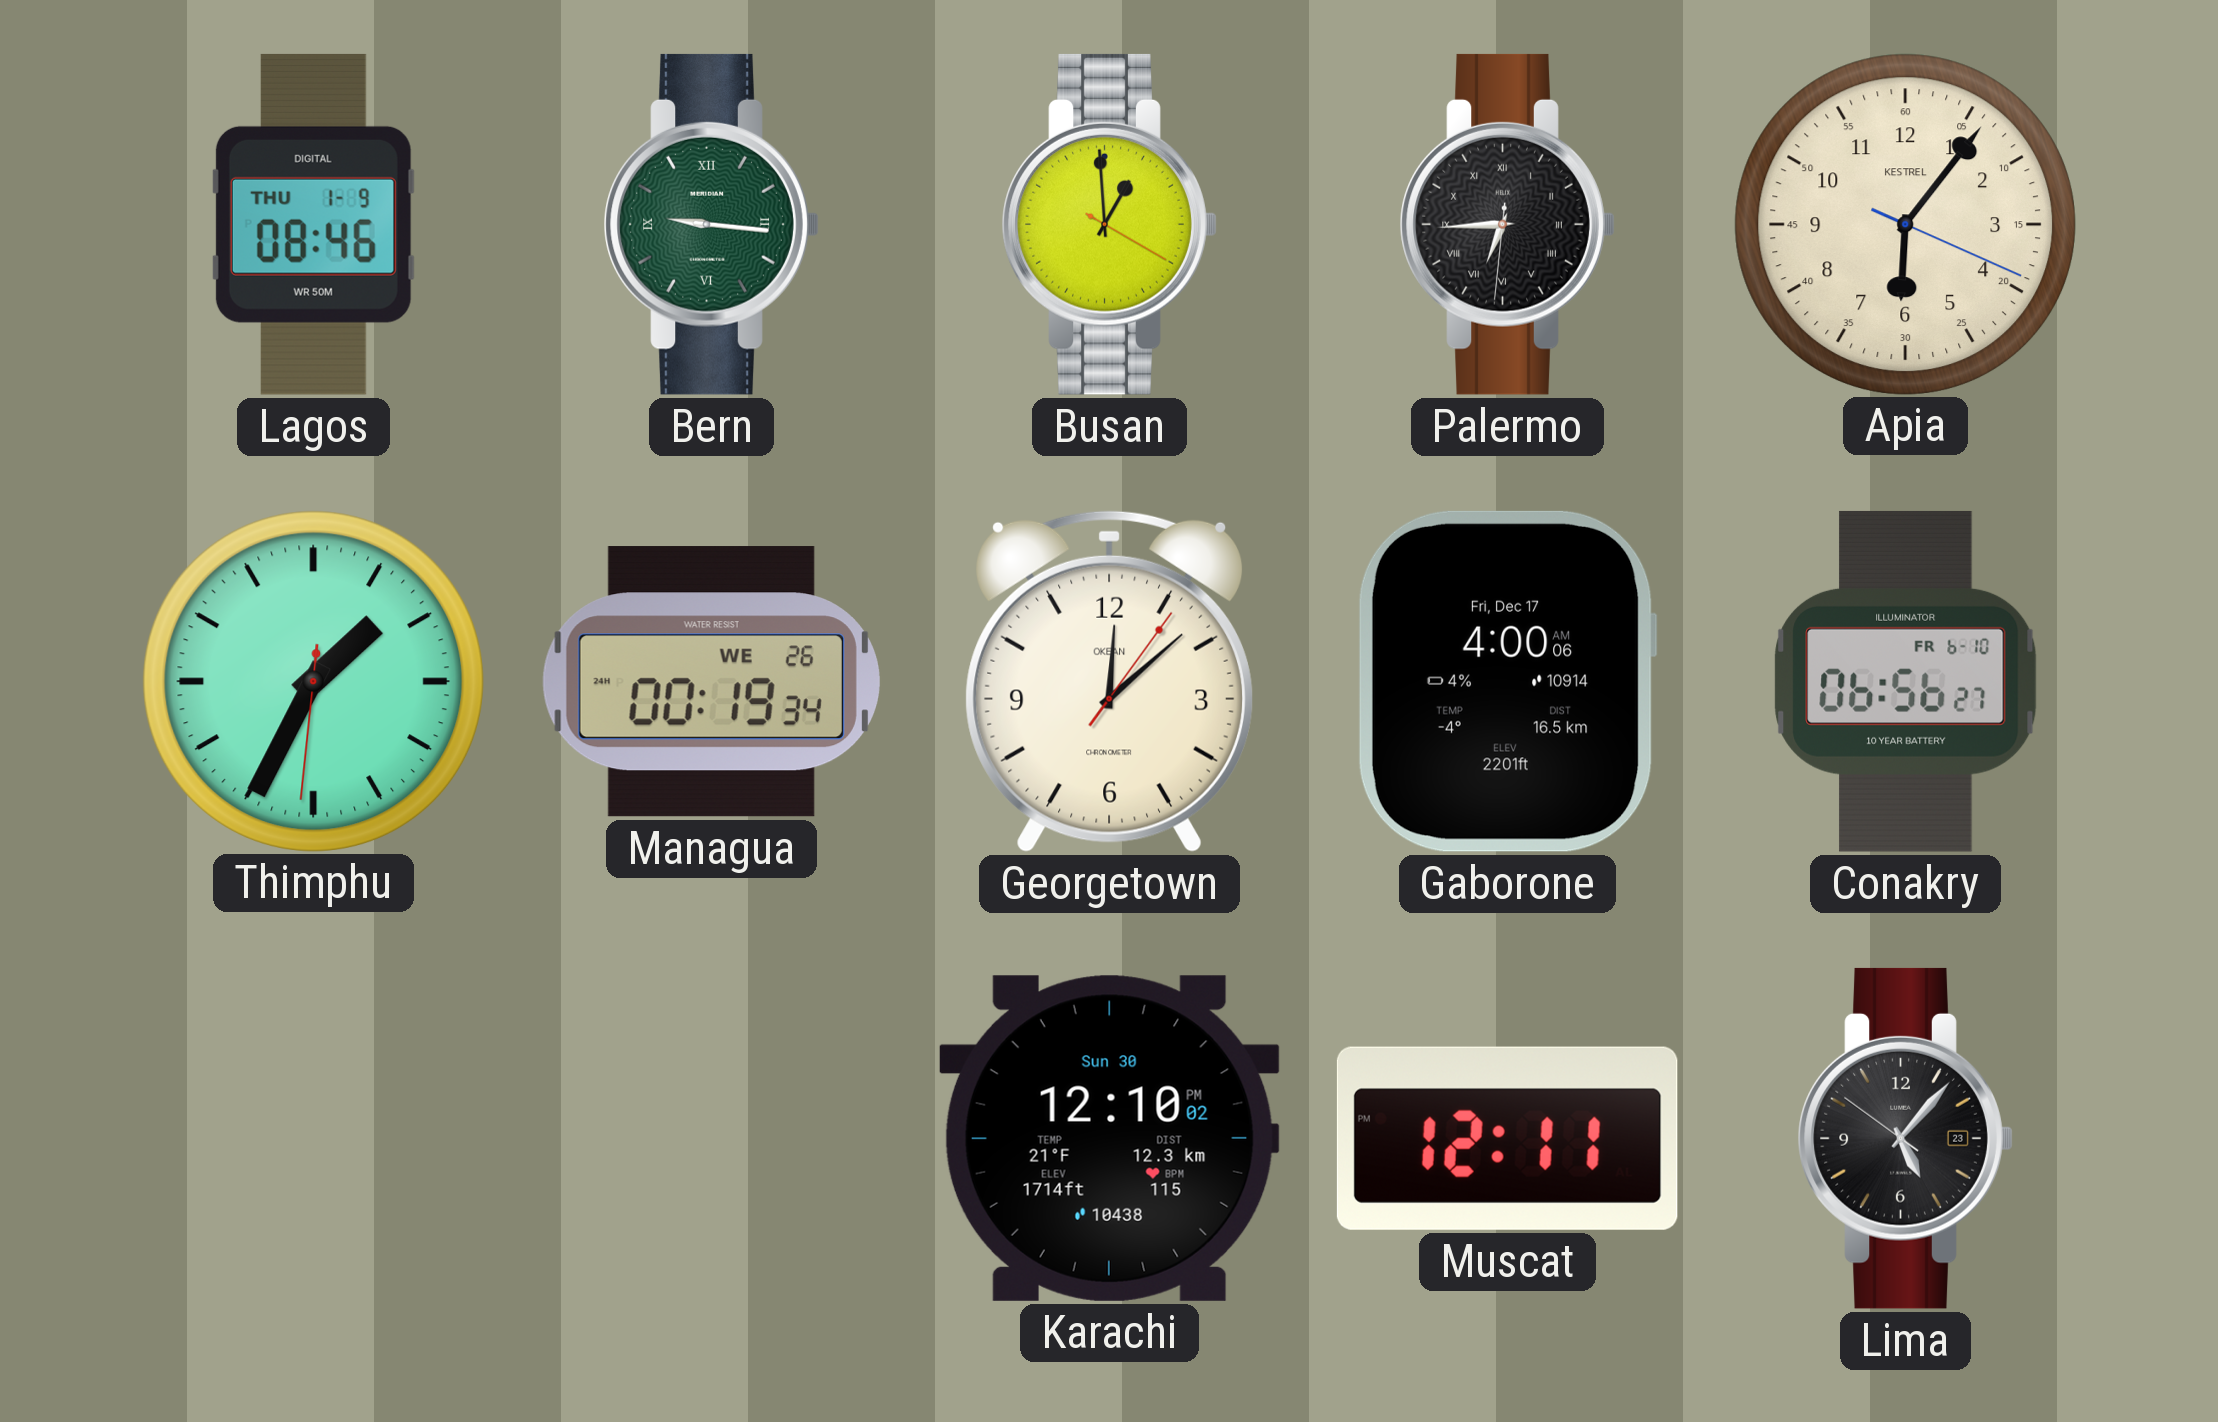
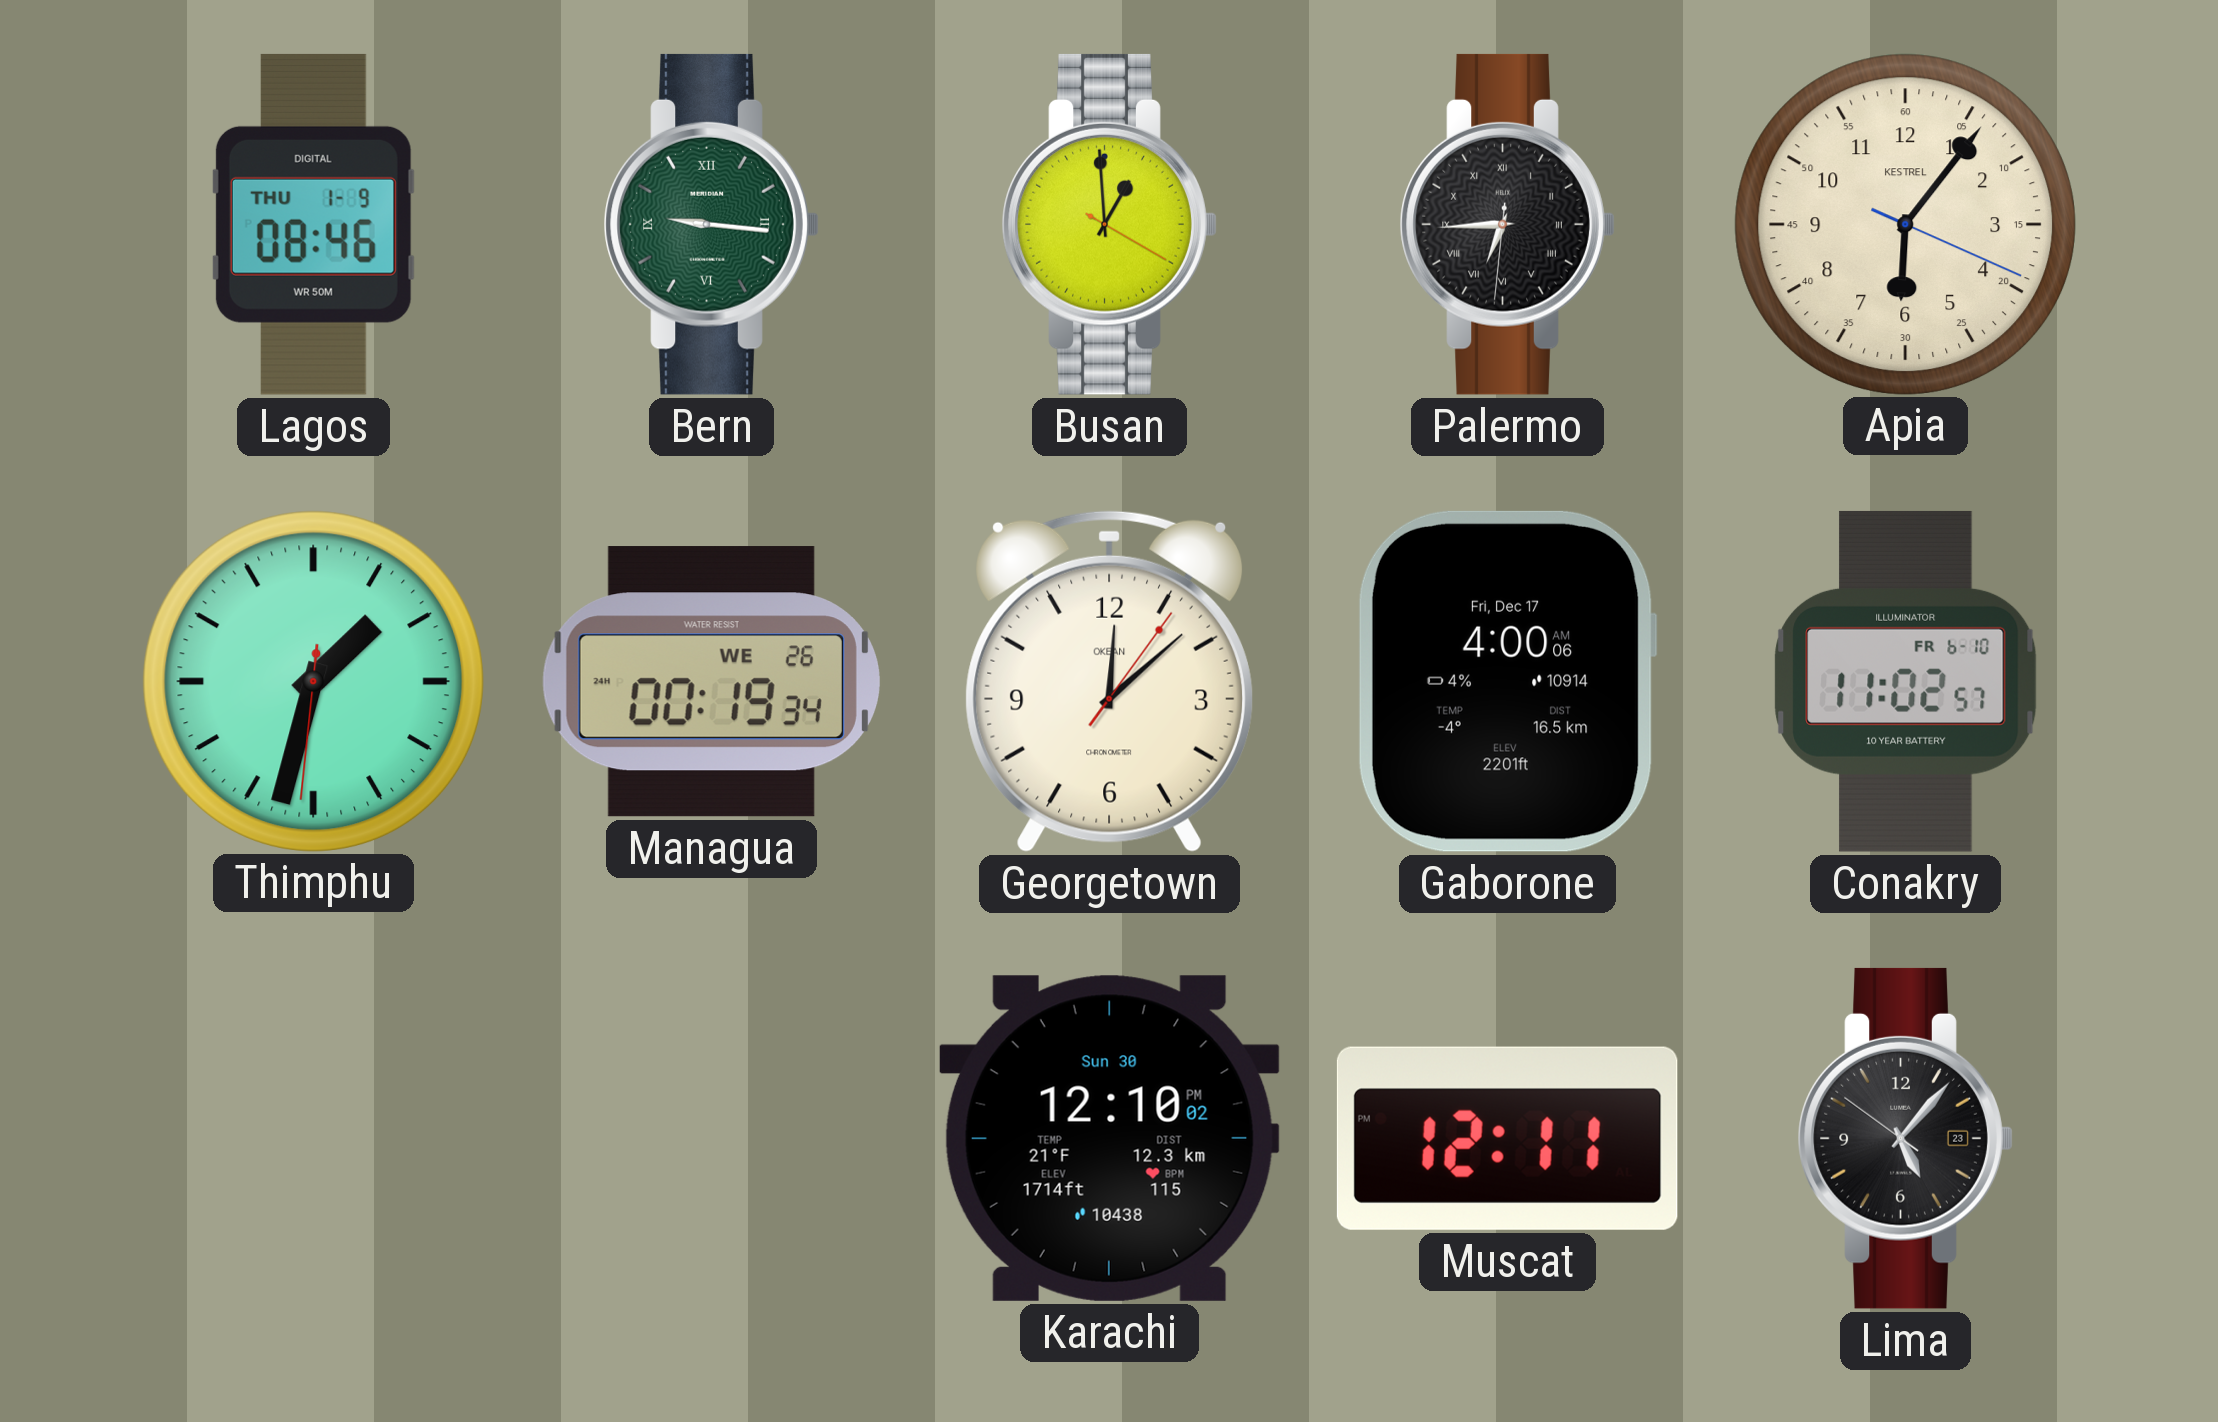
Thimphu: 1:34 -> 1:32
Conakry: 06:56 -> 11:02
